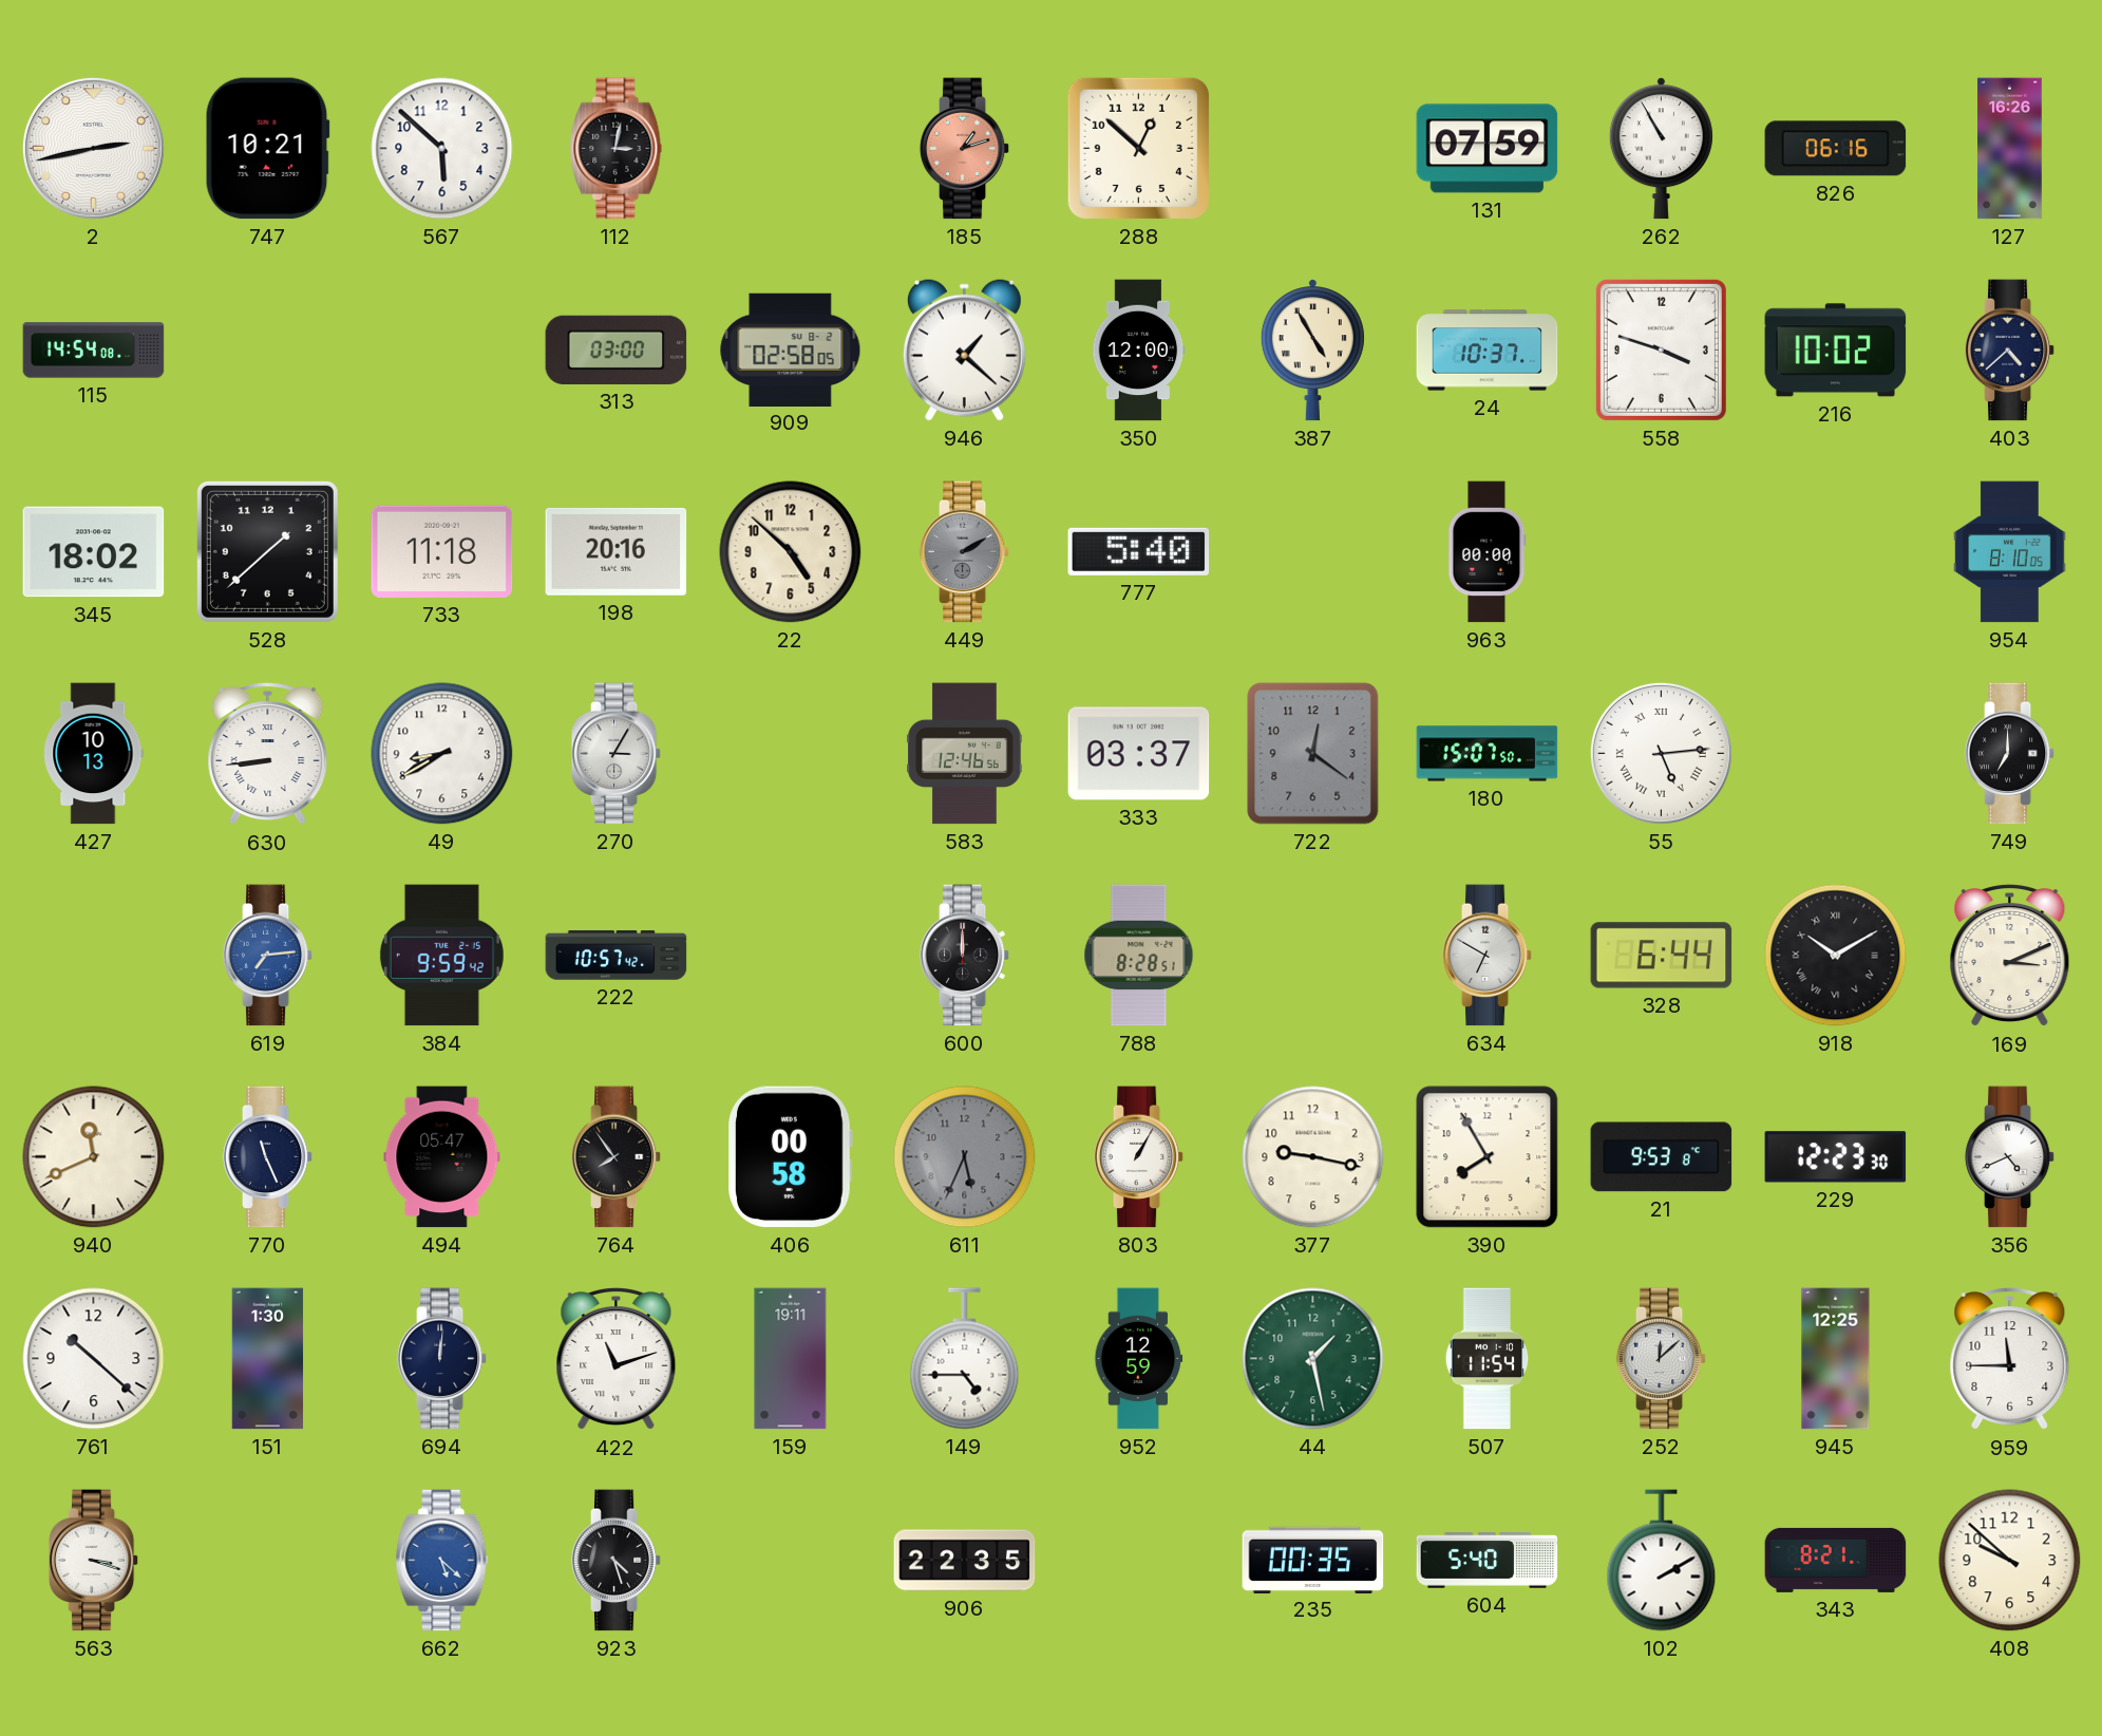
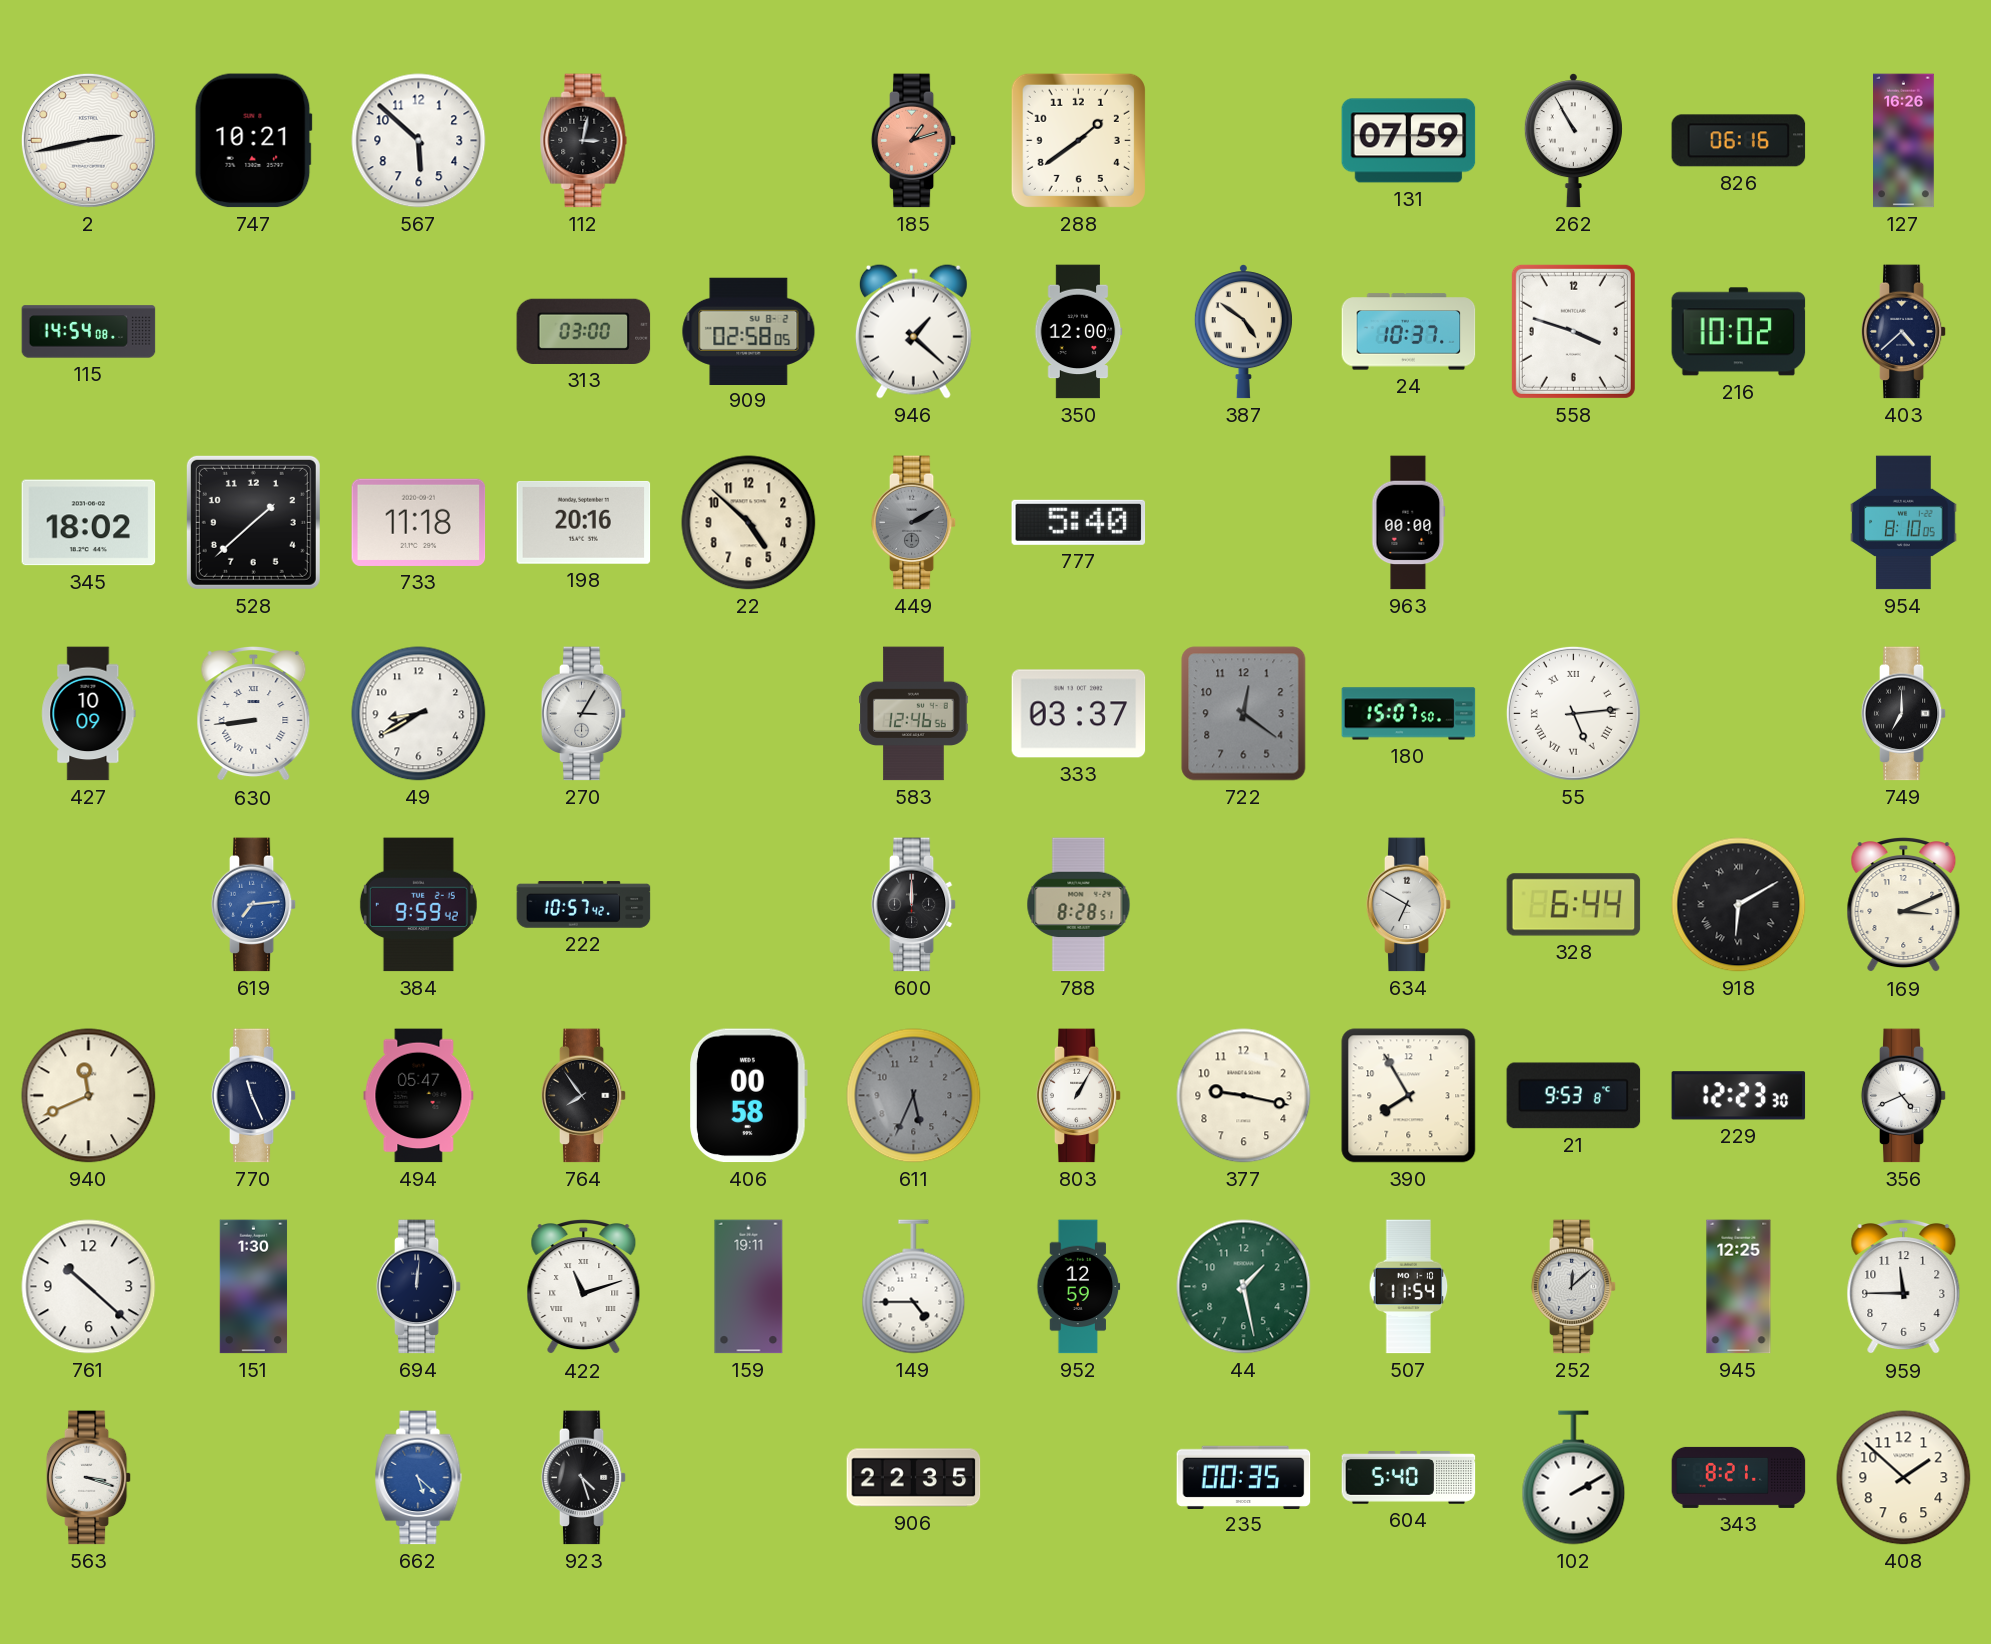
288: 12:52 -> 1:39
387: 4:55 -> 4:51
427: 10:13 -> 10:09
918: 10:10 -> 6:10
408: 9:52 -> 1:52
